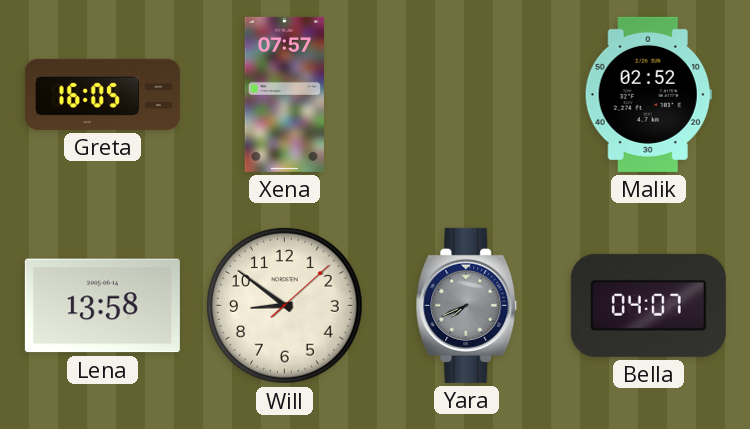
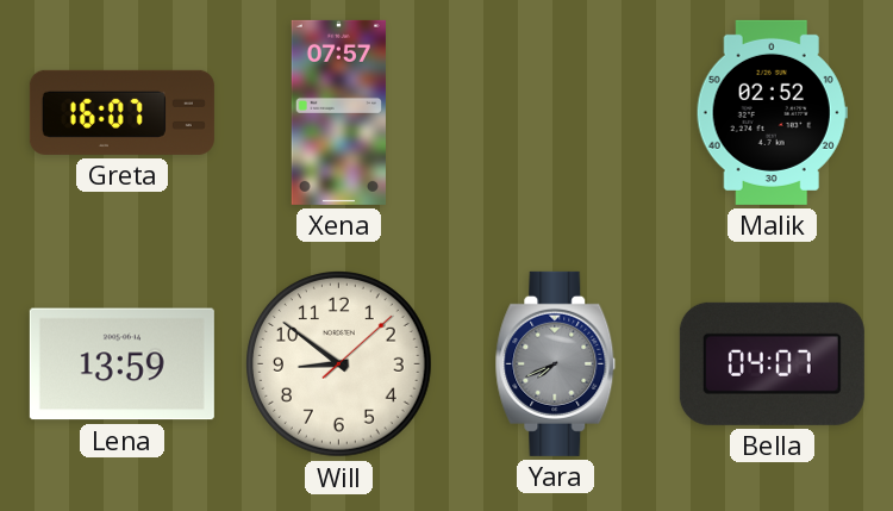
Greta: 16:05 -> 16:07
Lena: 13:58 -> 13:59
